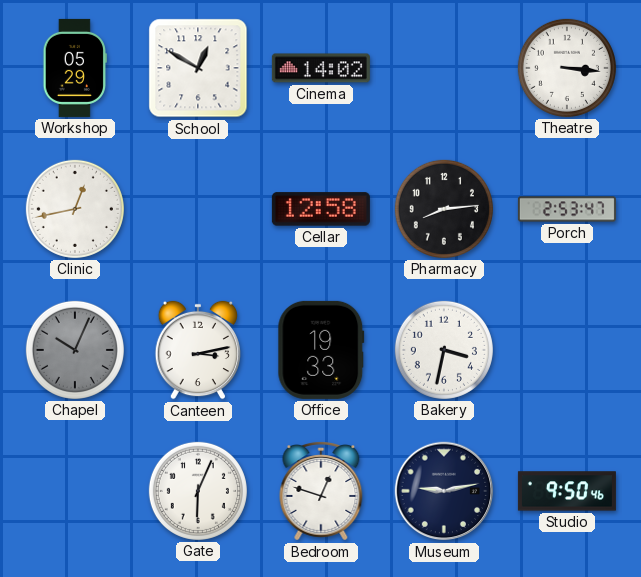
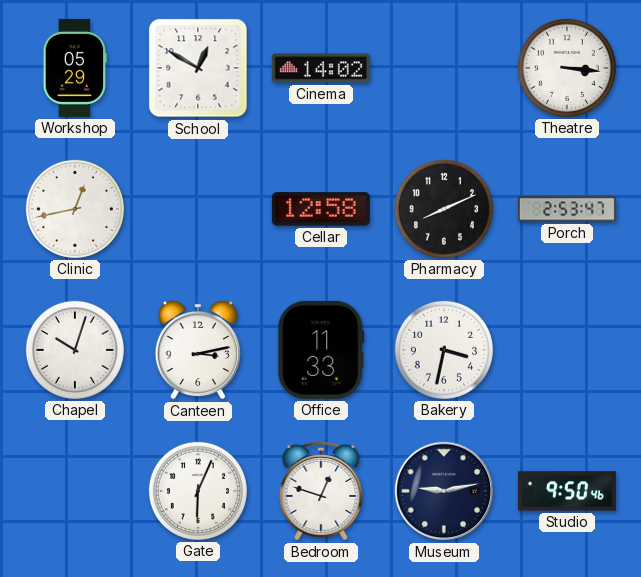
Pharmacy: 8:14 -> 8:11
Chapel: 10:04 -> 10:03
Chapel dial: grey -> white
Office: 19:33 -> 11:33
